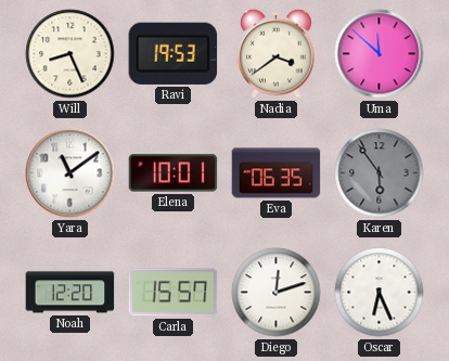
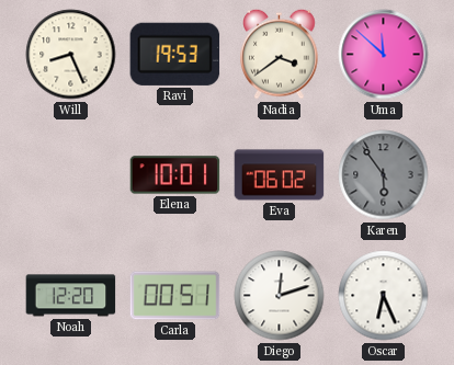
Yara: 11:09 -> none
Eva: 06:35 -> 06:02
Carla: 15:57 -> 00:51
